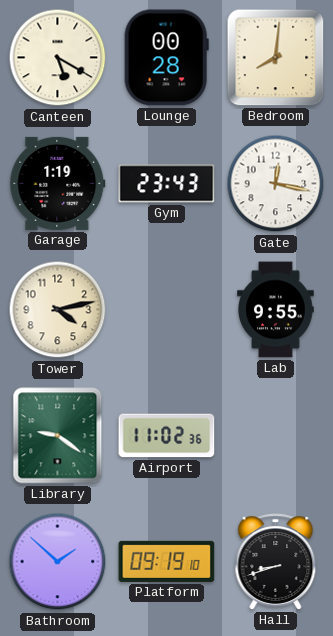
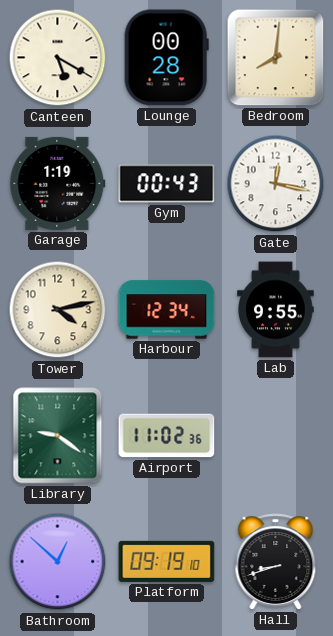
Gym: 23:43 -> 00:43
Harbour: none -> 12:34
Bathroom: 1:52 -> 12:52
